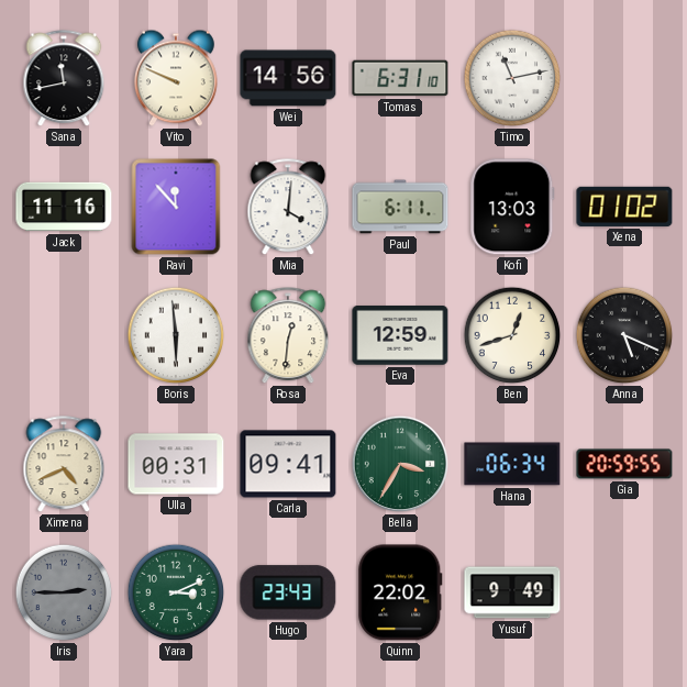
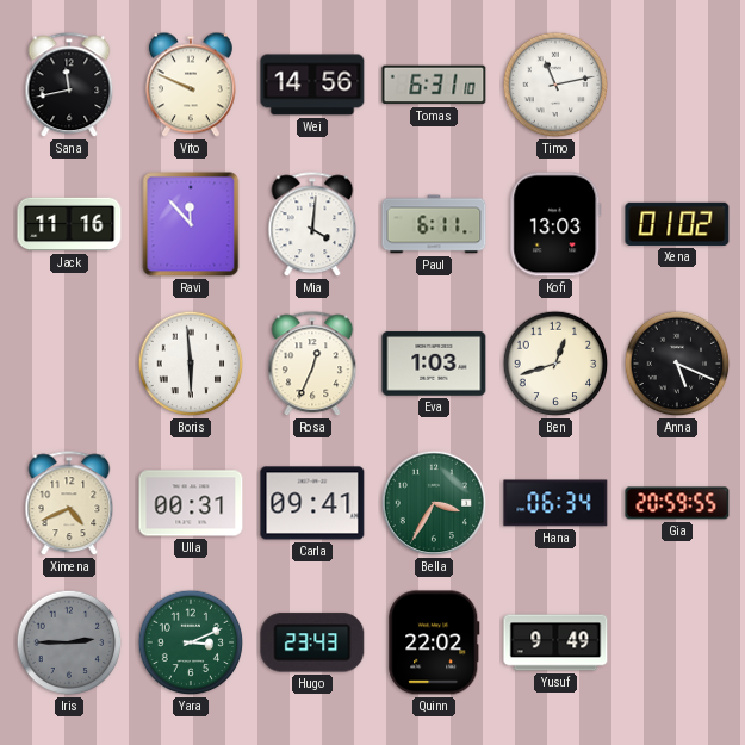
Rosa: 12:31 -> 12:34
Eva: 12:59 -> 1:03
